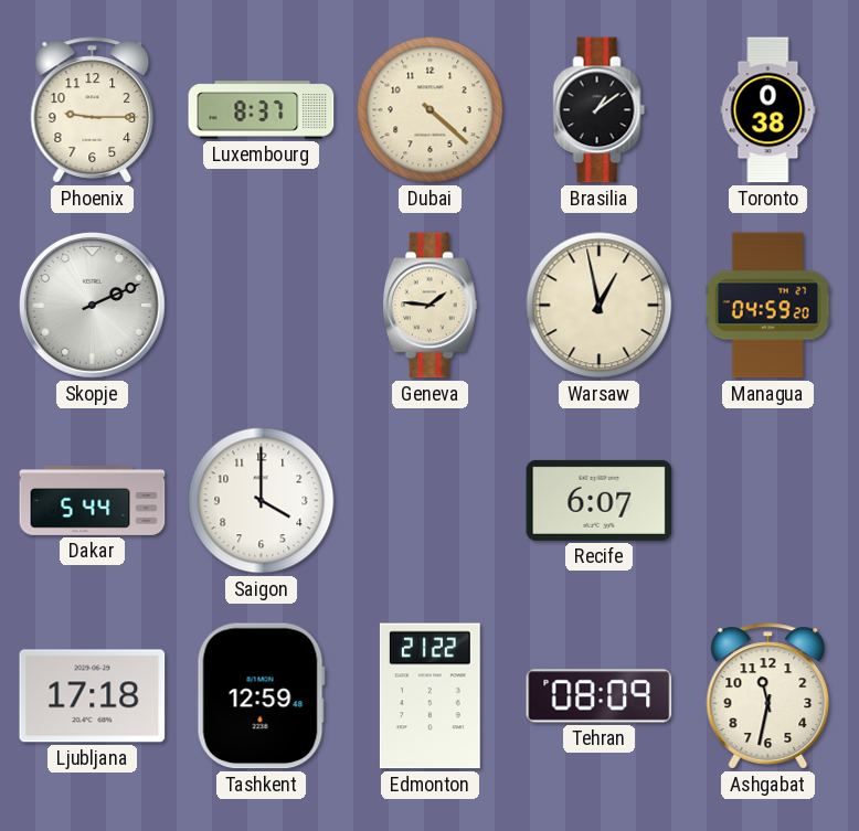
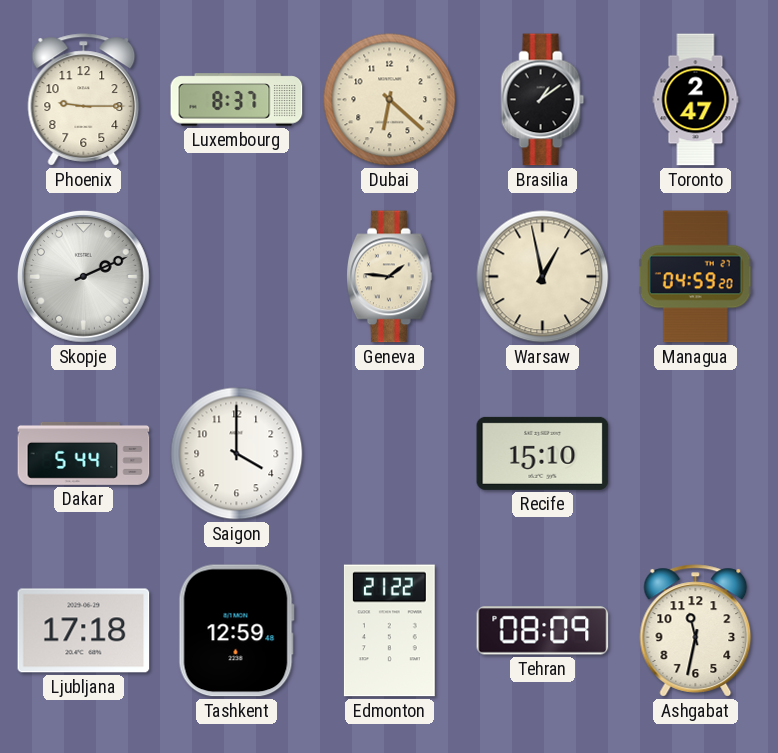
Dubai: 4:22 -> 6:22
Toronto: 0:38 -> 2:47
Recife: 6:07 -> 15:10
